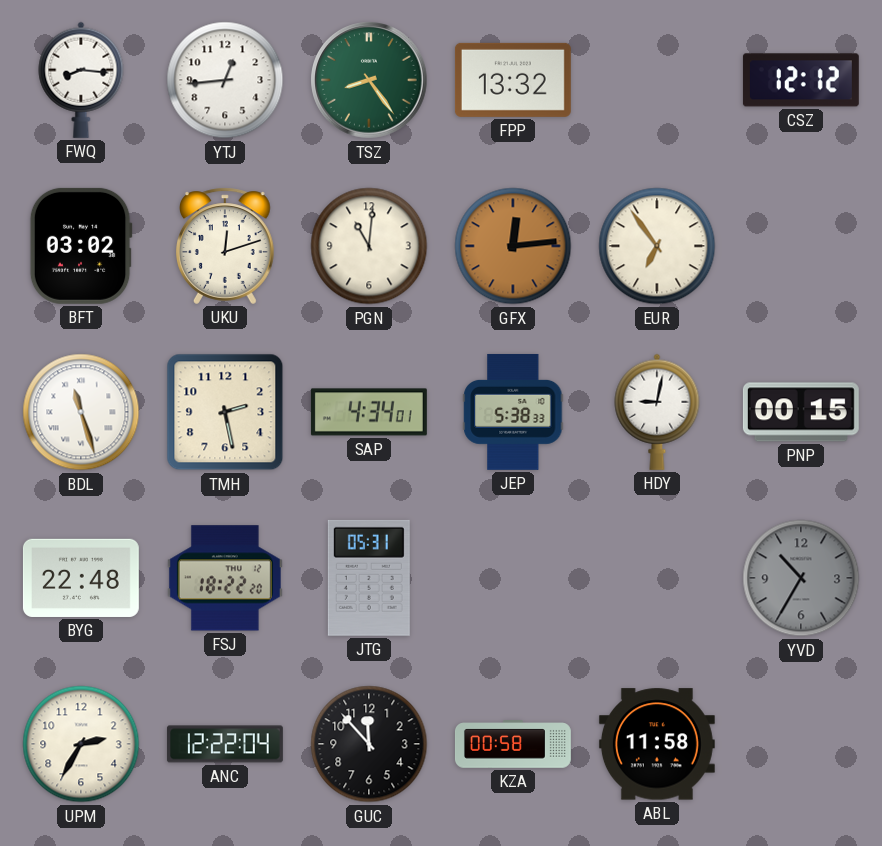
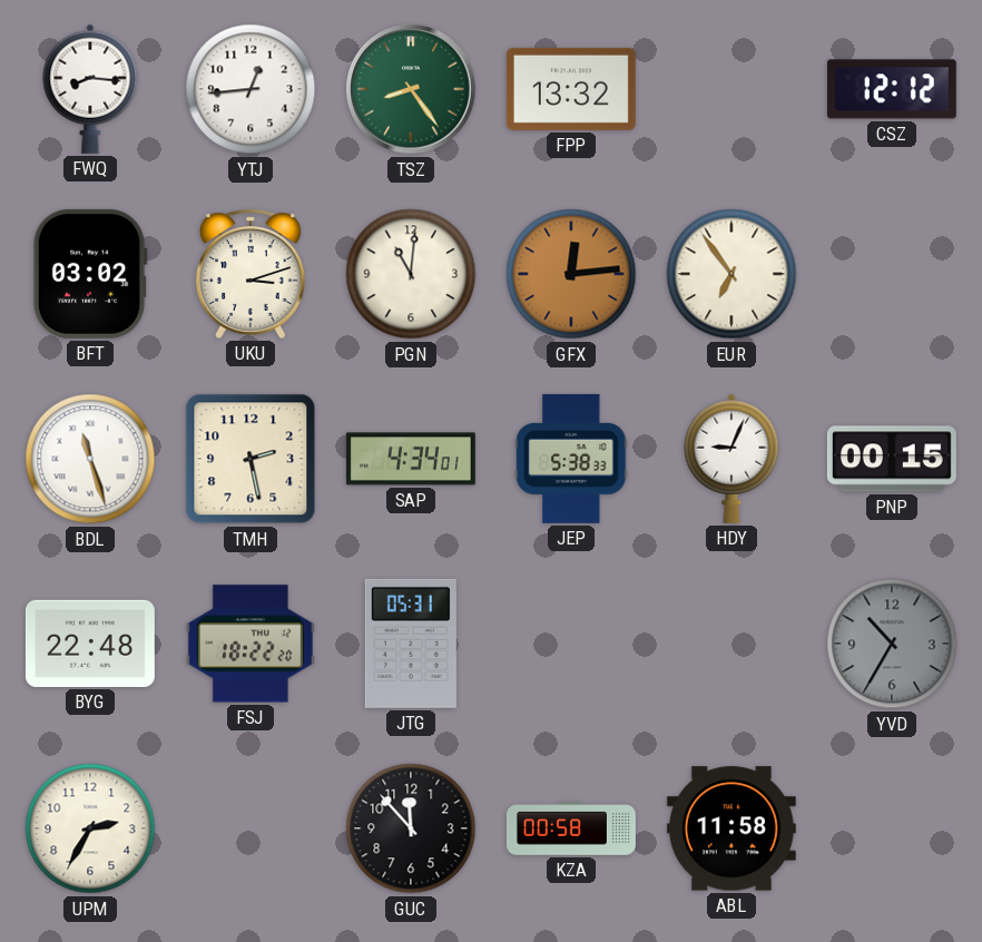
UKU: 12:12 -> 3:12
HDY: 9:02 -> 9:04
ANC: 12:22 -> none
